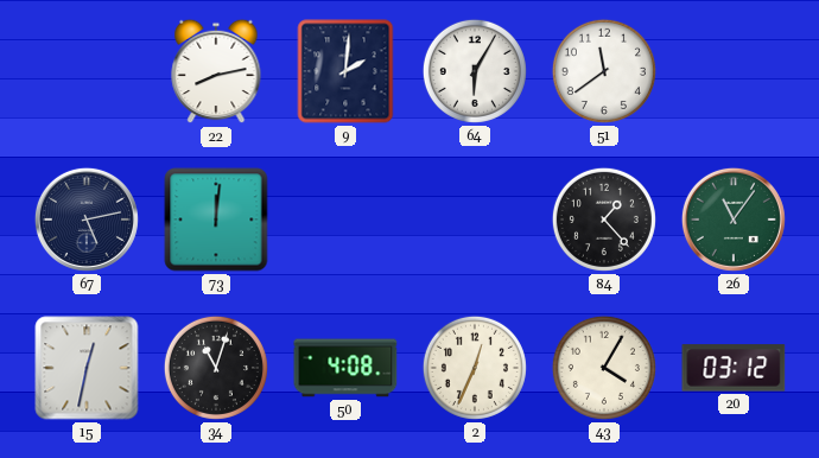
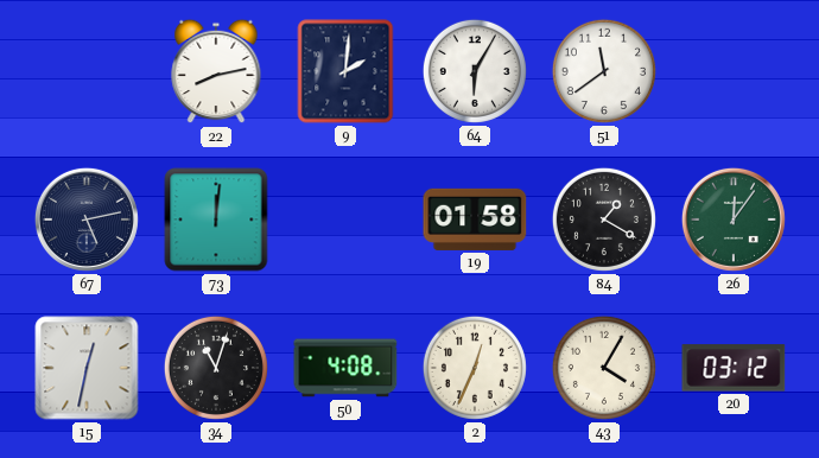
19: none -> 01:58
84: 1:23 -> 1:20
26: 11:06 -> 12:06
